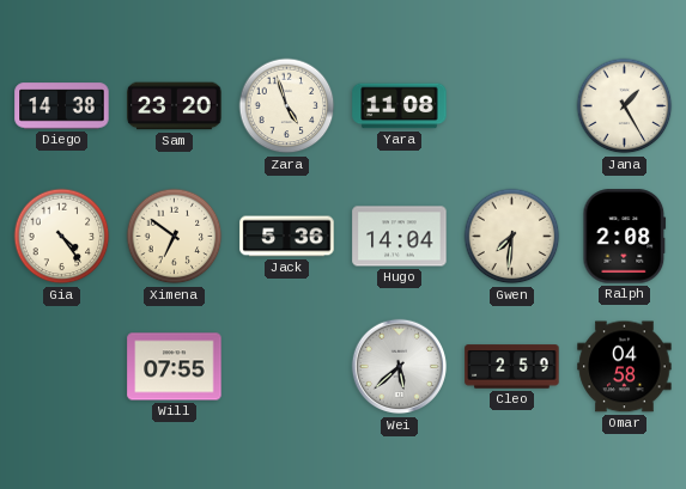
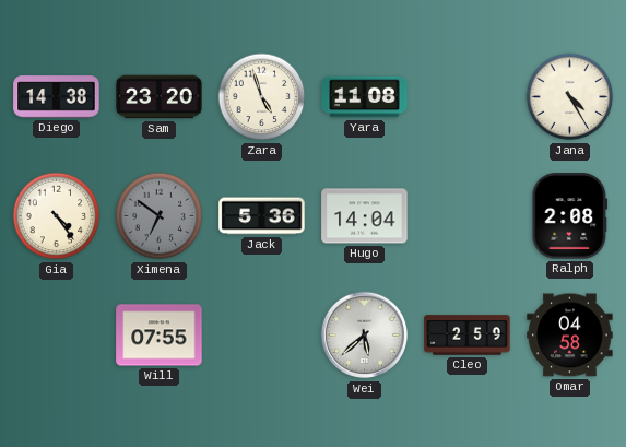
Jana: 1:25 -> 4:25
Ximena dial: cream -> grey
Gwen: 7:31 -> none
